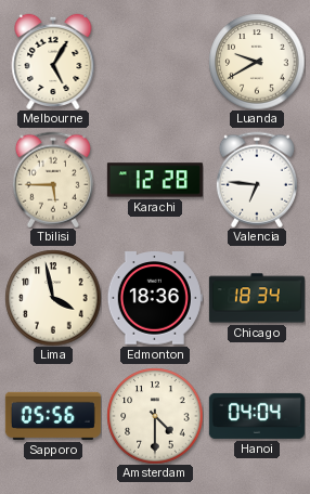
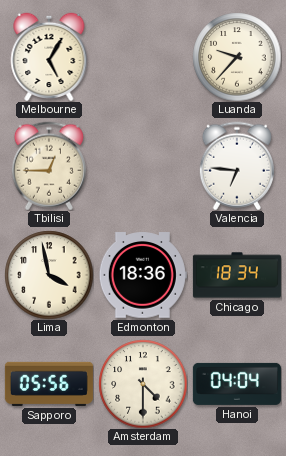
Luanda: 9:40 -> 9:37
Tbilisi: 5:45 -> 12:45
Karachi: 12:28 -> none
